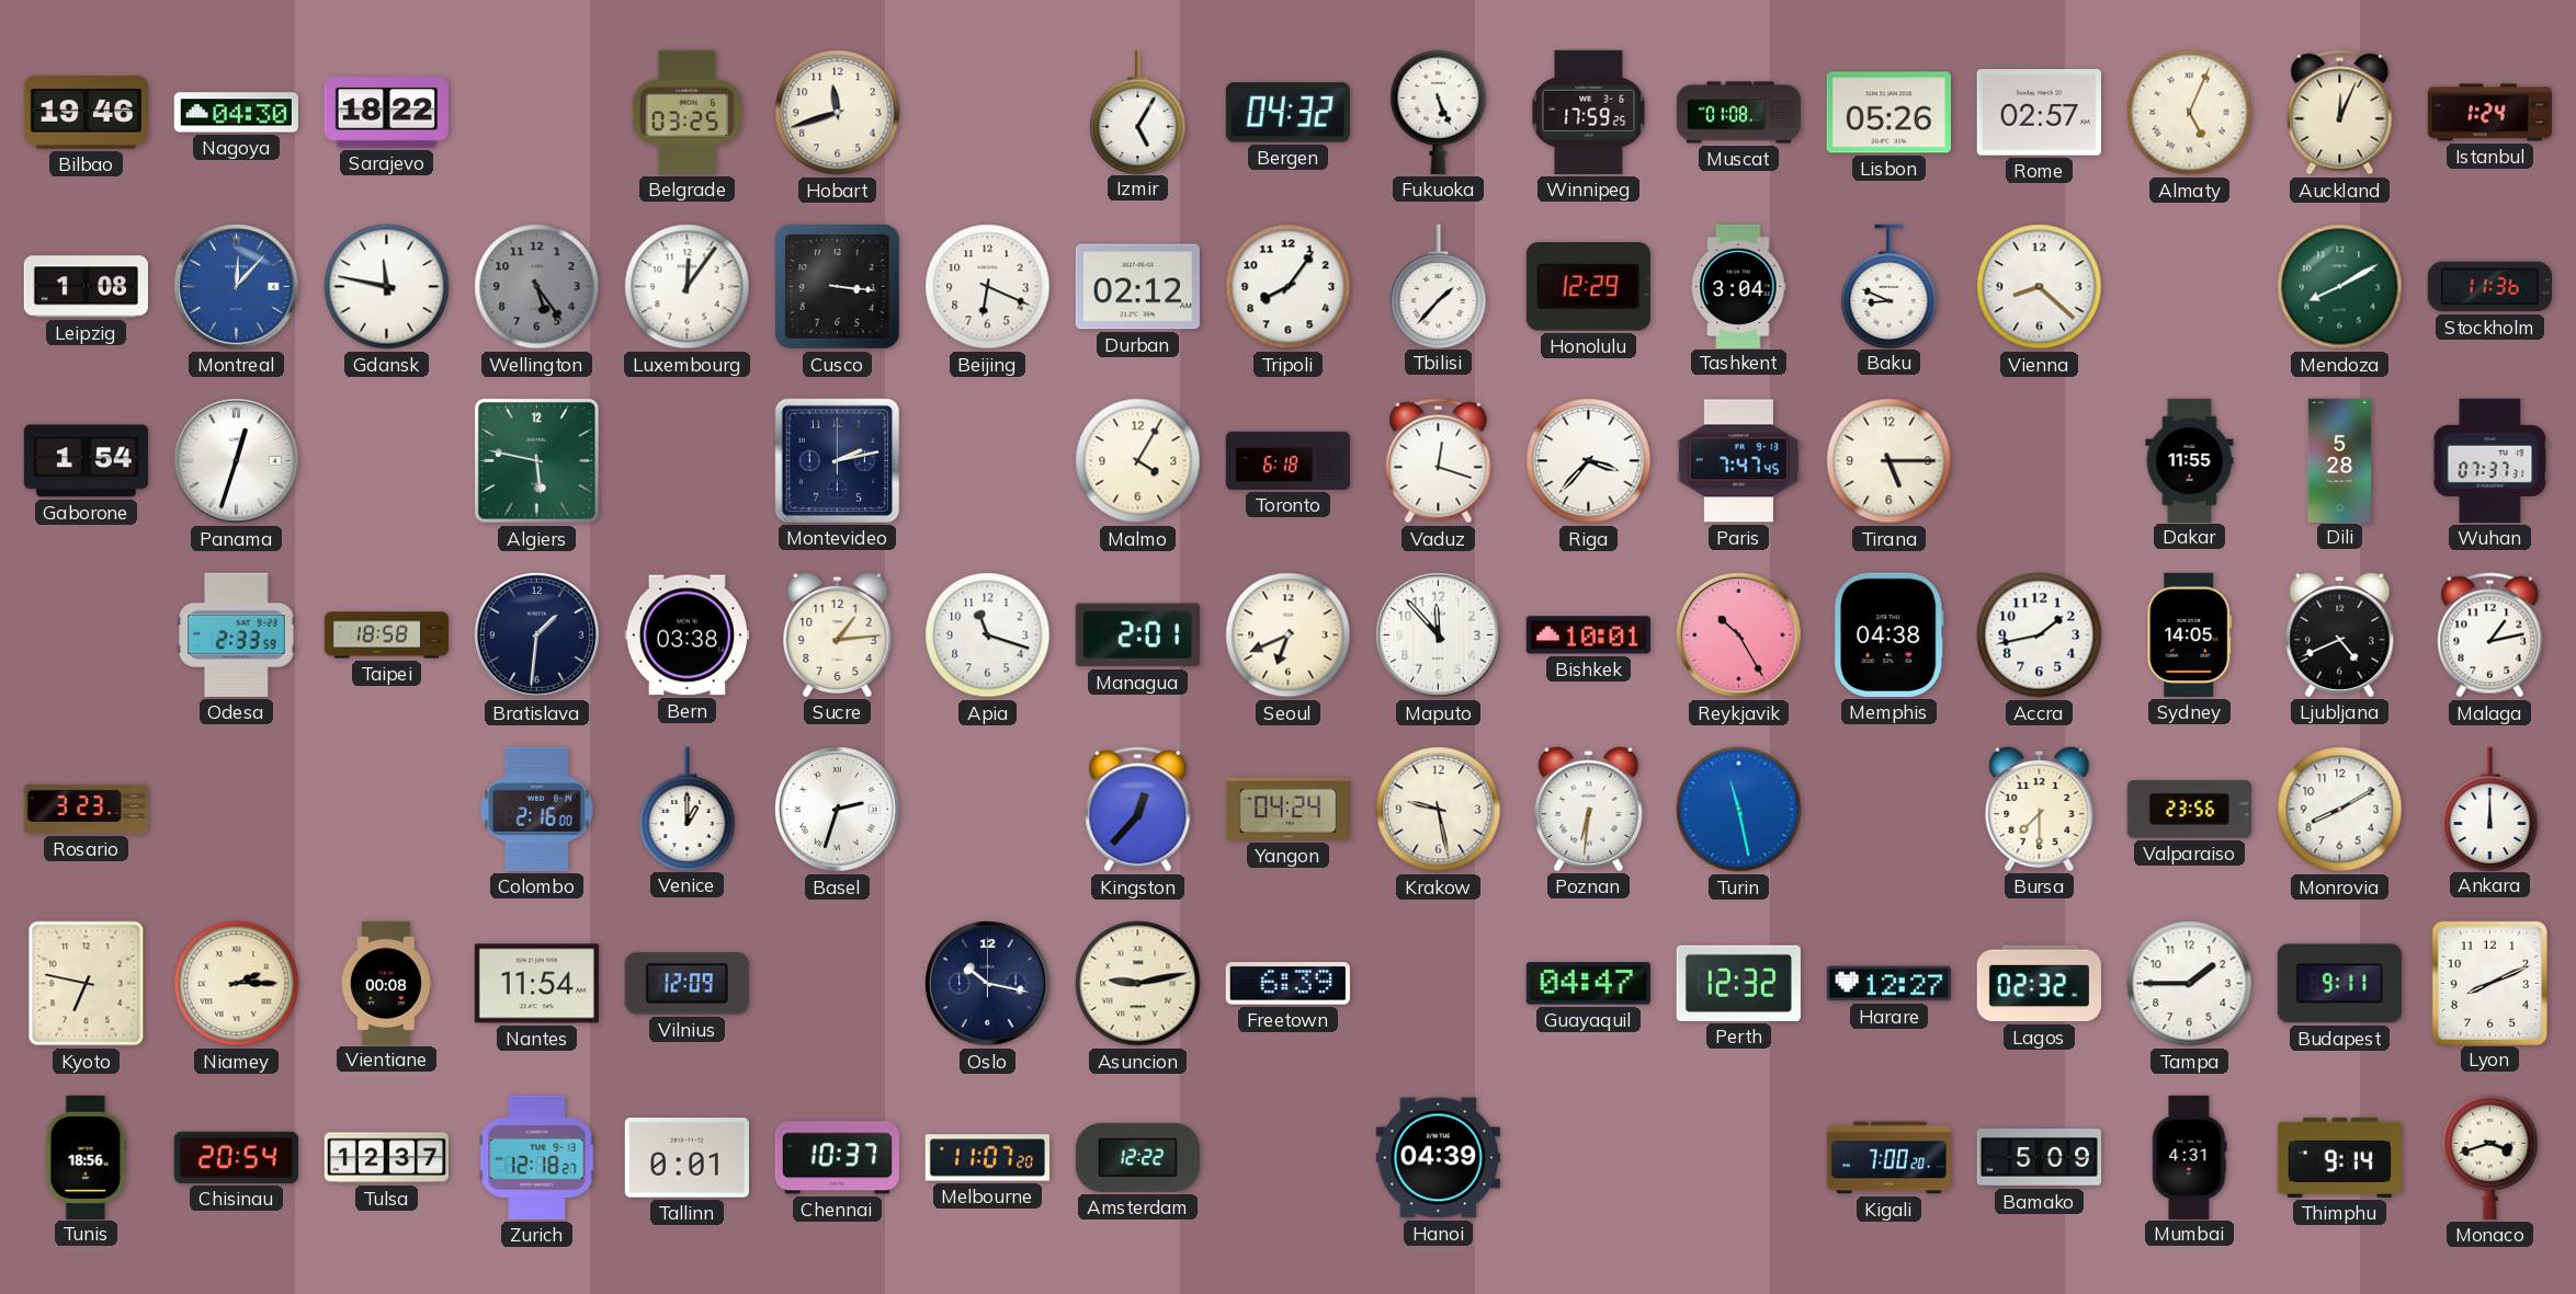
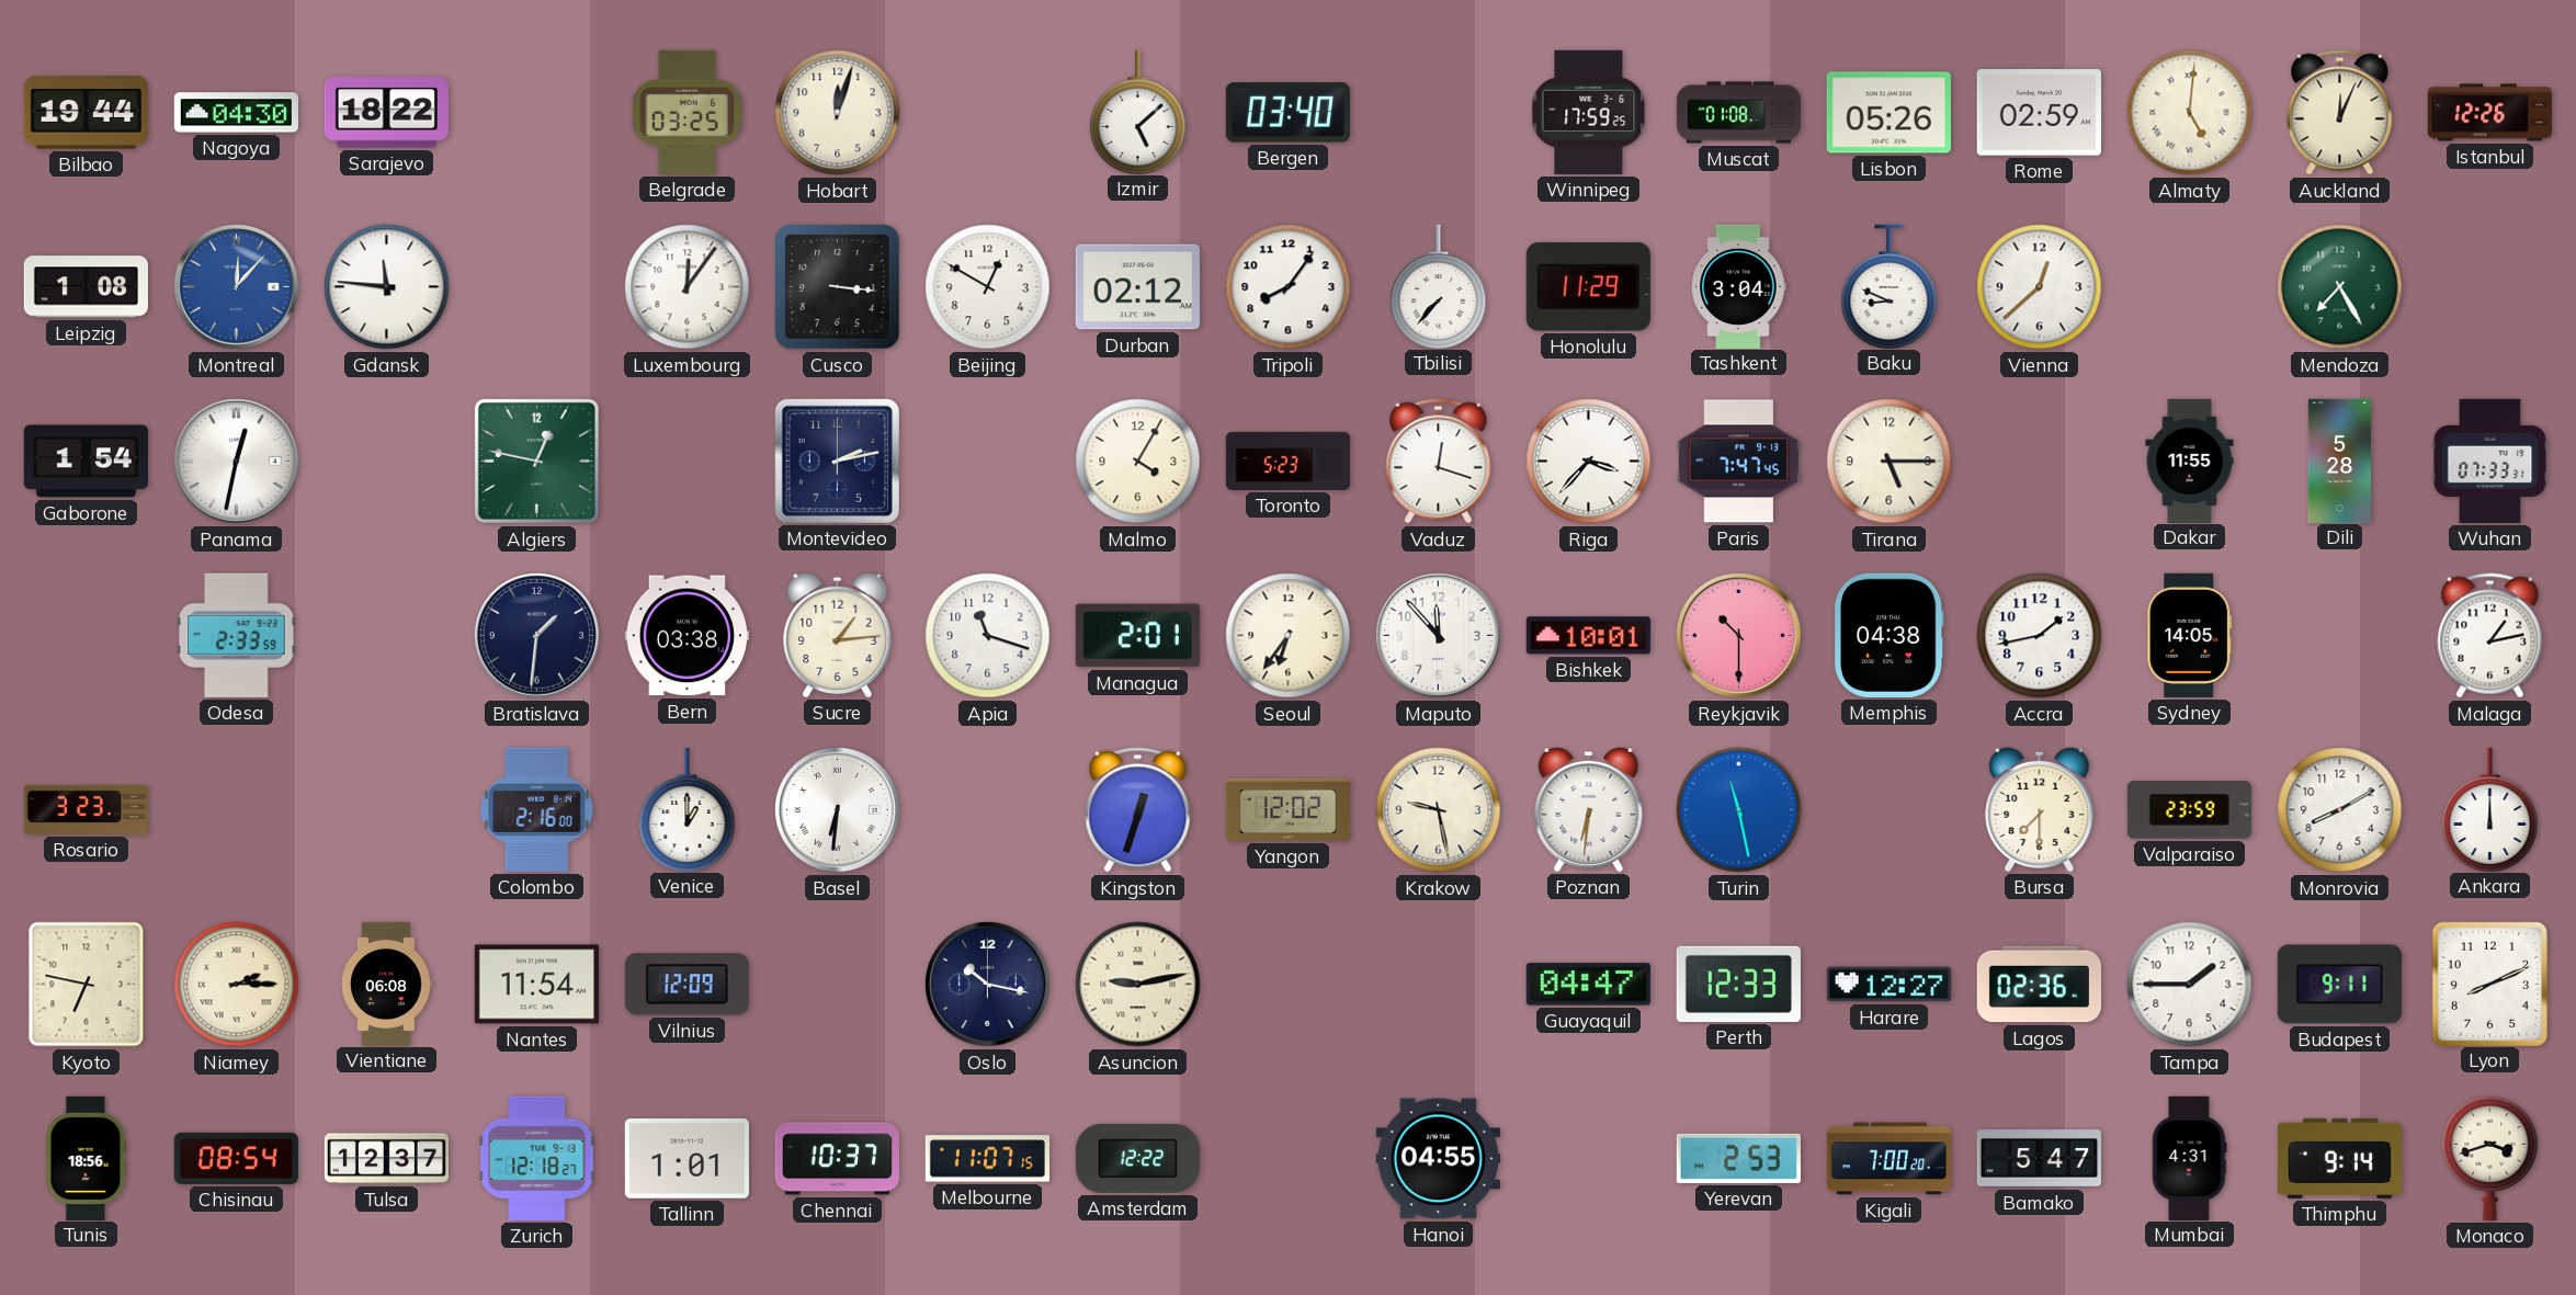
Bilbao: 19:46 -> 19:44
Hobart: 11:42 -> 12:03
Izmir: 5:05 -> 5:08
Bergen: 04:32 -> 03:40
Fukuoka: 5:26 -> none
Rome: 02:57 -> 02:59
Almaty: 5:04 -> 5:01
Istanbul: 1:24 -> 12:26
Gdansk: 11:47 -> 11:46
Wellington: 5:24 -> none
Beijing: 6:19 -> 12:50
Tbilisi: 1:37 -> 7:37
Honolulu: 12:29 -> 11:29
Vienna: 8:22 -> 12:38
Mendoza: 8:10 -> 7:25
Stockholm: 11:36 -> none
Panama: 12:33 -> 12:32
Algiers: 5:47 -> 12:47
Toronto: 6:18 -> 5:23
Wuhan: 07:37 -> 07:33
Taipei: 18:58 -> none
Seoul: 6:41 -> 6:36
Reykjavik: 10:25 -> 10:30
Ljubljana: 4:41 -> none
Basel: 2:33 -> 6:31
Kingston: 12:37 -> 12:33
Yangon: 04:24 -> 12:02
Valparaiso: 23:56 -> 23:59
Vientiane: 00:08 -> 06:08
Freetown: 6:39 -> none
Perth: 12:32 -> 12:33
Lagos: 02:32 -> 02:36
Chisinau: 20:54 -> 08:54
Tallinn: 0:01 -> 1:01
Melbourne: 11:07:20 -> 11:07:15
Hanoi: 04:39 -> 04:55
Yerevan: none -> 2:53
Bamako: 5:09 -> 5:47
